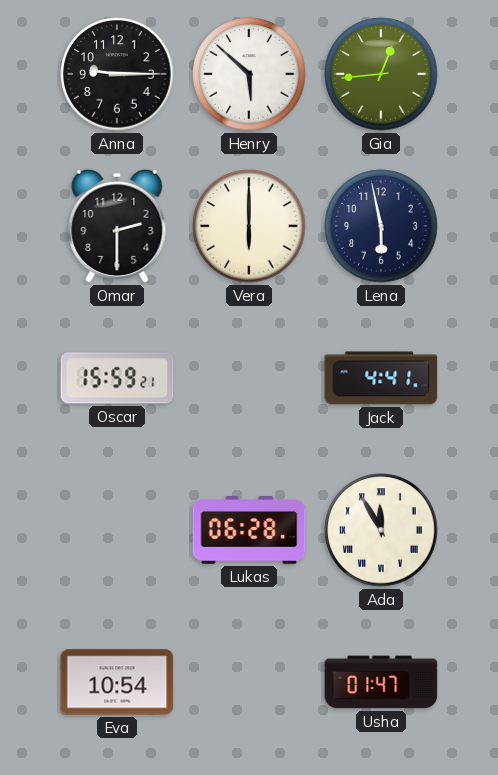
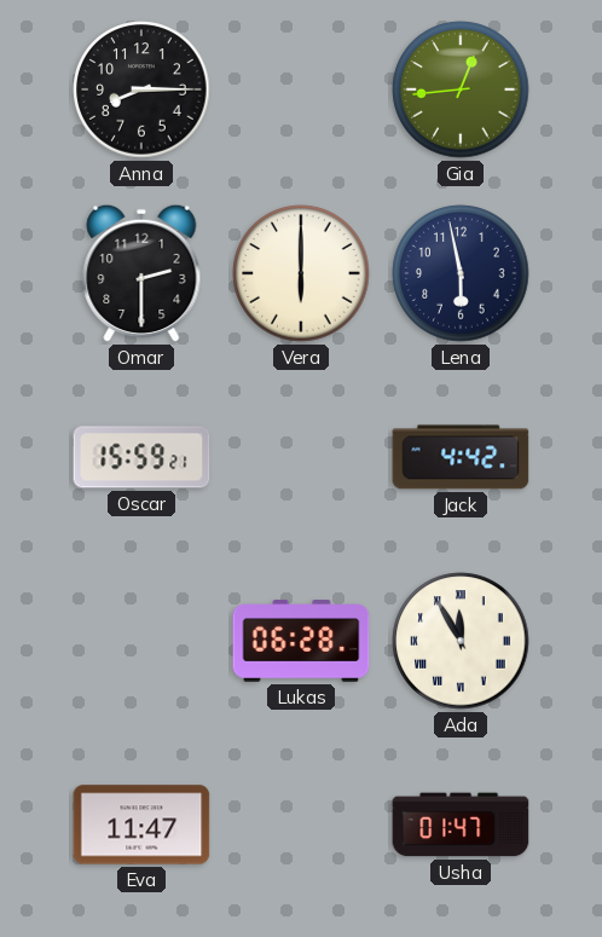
Anna: 9:15 -> 8:15
Henry: 5:52 -> none
Jack: 4:41 -> 4:42
Eva: 10:54 -> 11:47
